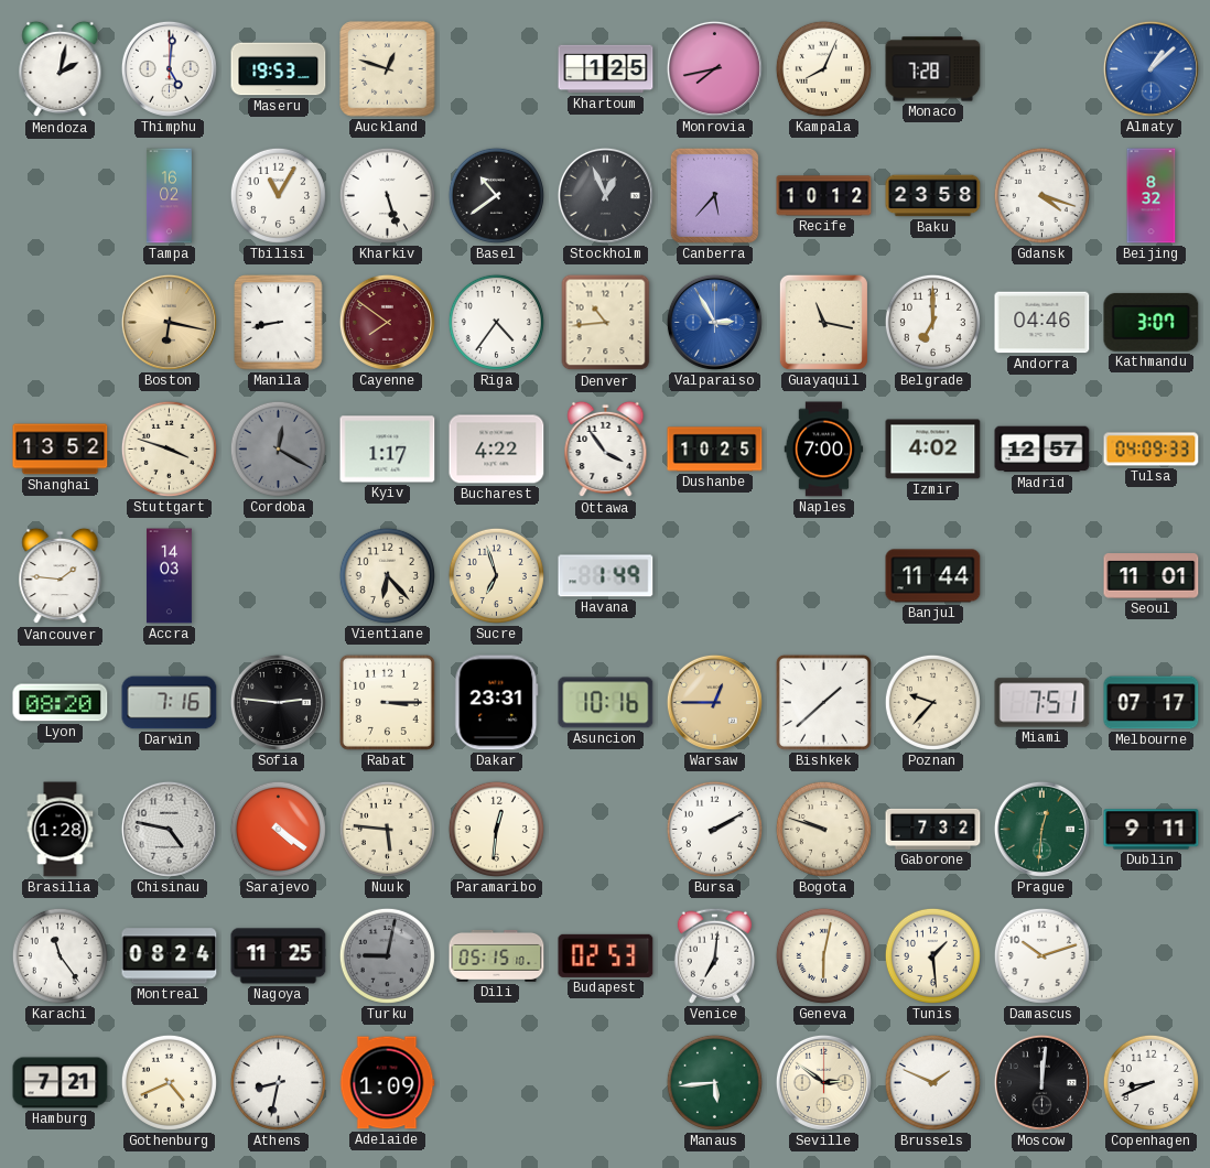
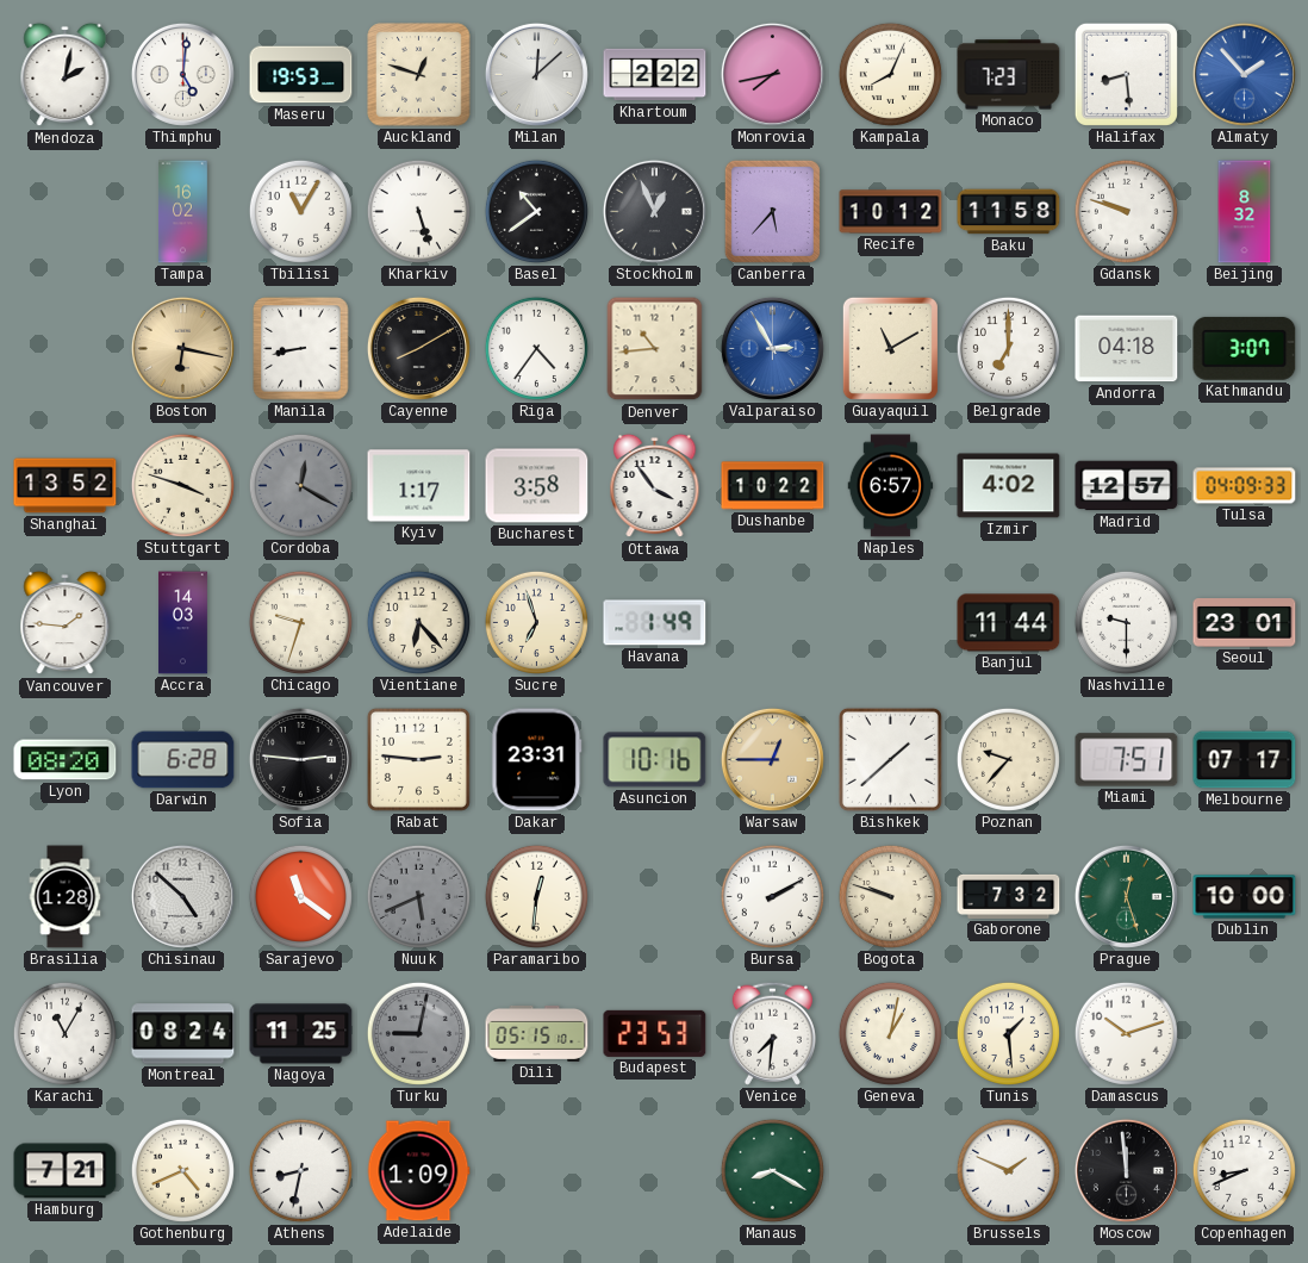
Milan: none -> 12:08
Khartoum: 1:25 -> 2:22
Monaco: 7:28 -> 7:23
Halifax: none -> 8:29
Almaty: 1:08 -> 1:53
Baku: 23:58 -> 11:58
Gdansk: 4:18 -> 9:48
Cayenne: 7:51 -> 8:10
Cayenne dial: burgundy -> black
Guayaquil: 11:17 -> 11:10
Andorra: 04:46 -> 04:18
Bucharest: 4:22 -> 3:58
Dushanbe: 10:25 -> 10:22
Naples: 7:00 -> 6:57
Chicago: none -> 9:33
Nashville: none -> 9:30
Seoul: 11:01 -> 23:01
Darwin: 7:16 -> 6:28
Rabat: 3:15 -> 2:46
Chisinau: 4:47 -> 4:52
Sarajevo: 4:21 -> 11:21
Nuuk: 5:46 -> 5:41
Nuuk dial: cream -> grey
Prague: 12:31 -> 12:27
Dublin: 9:11 -> 10:00
Karachi: 11:24 -> 11:05
Budapest: 02:53 -> 23:53
Venice: 7:01 -> 7:31
Geneva: 6:02 -> 1:02
Manaus: 5:44 -> 8:20
Seville: 2:51 -> none
Moscow: 12:01 -> 11:59
